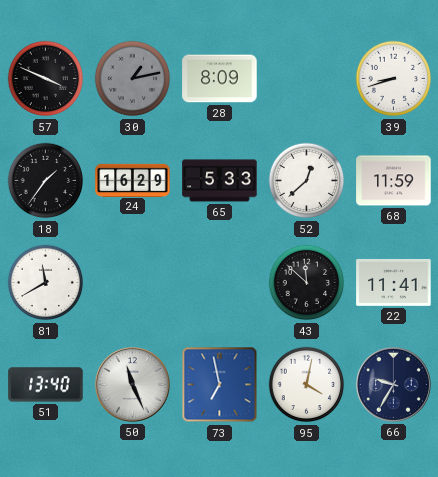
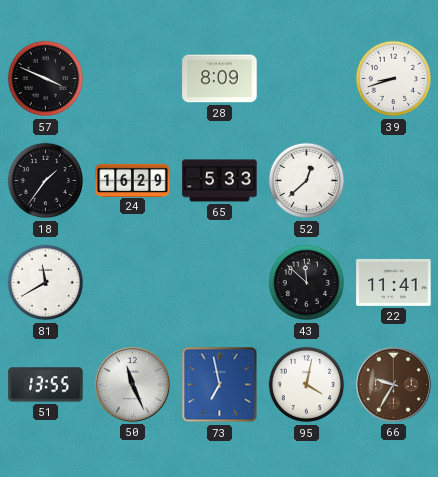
30: 1:13 -> none
68: 11:59 -> none
51: 13:40 -> 13:55
66 dial: navy -> brown
